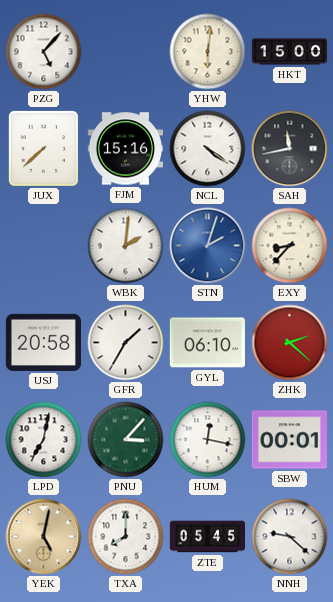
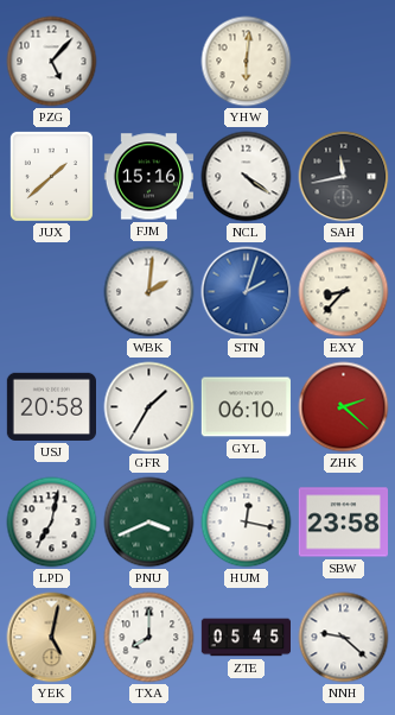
HKT: 15:00 -> none
JUX: 7:38 -> 1:38
PNU: 3:07 -> 3:41
SBW: 00:01 -> 23:58
